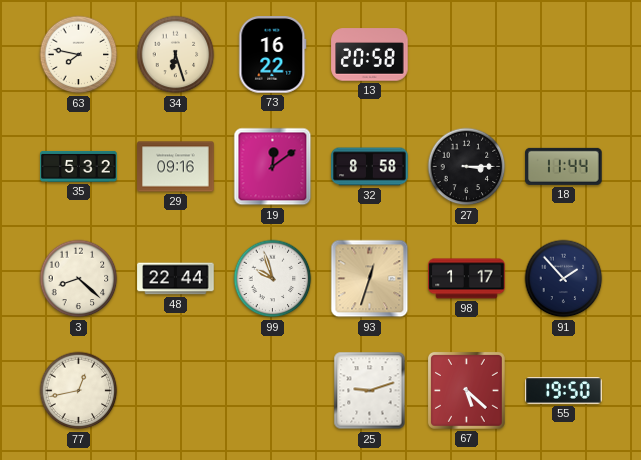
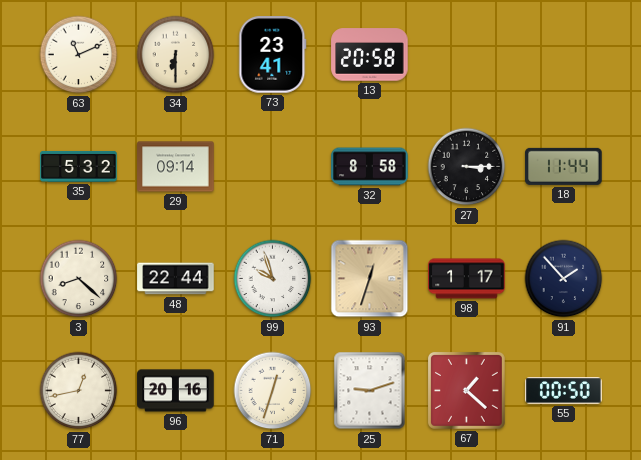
63: 7:47 -> 11:11
34: 6:27 -> 6:30
73: 16:22 -> 23:41
29: 09:16 -> 09:14
19: 12:09 -> none
96: none -> 20:16
71: none -> 12:33
67: 5:22 -> 1:22
55: 19:50 -> 00:50
